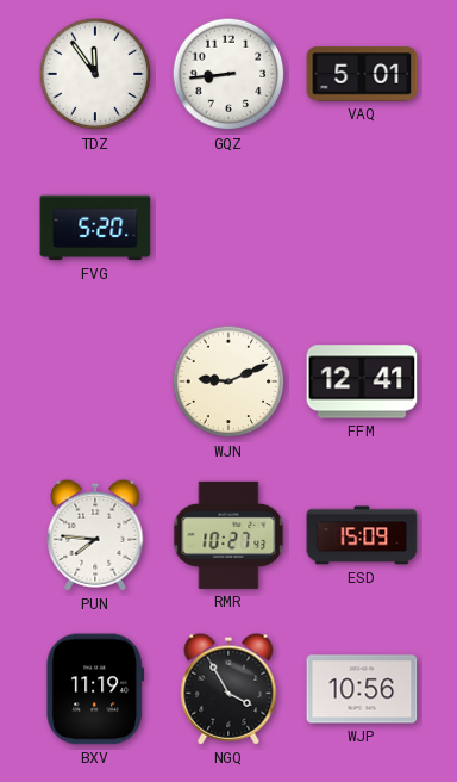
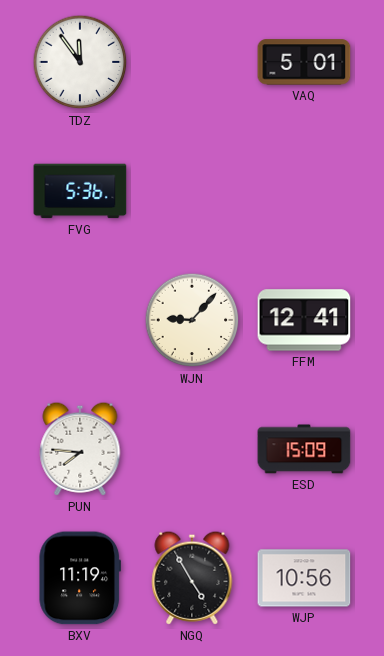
GQZ: 8:44 -> none
FVG: 5:20 -> 5:36
WJN: 9:11 -> 9:07
RMR: 10:27 -> none
NGQ: 3:55 -> 4:55
